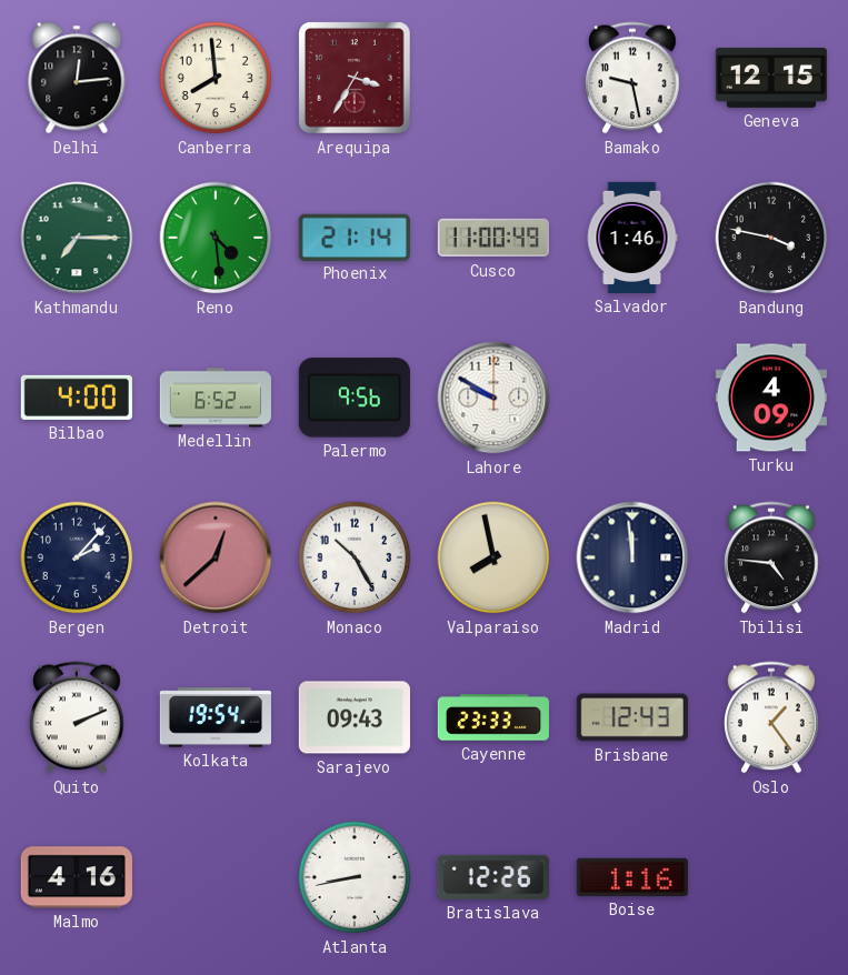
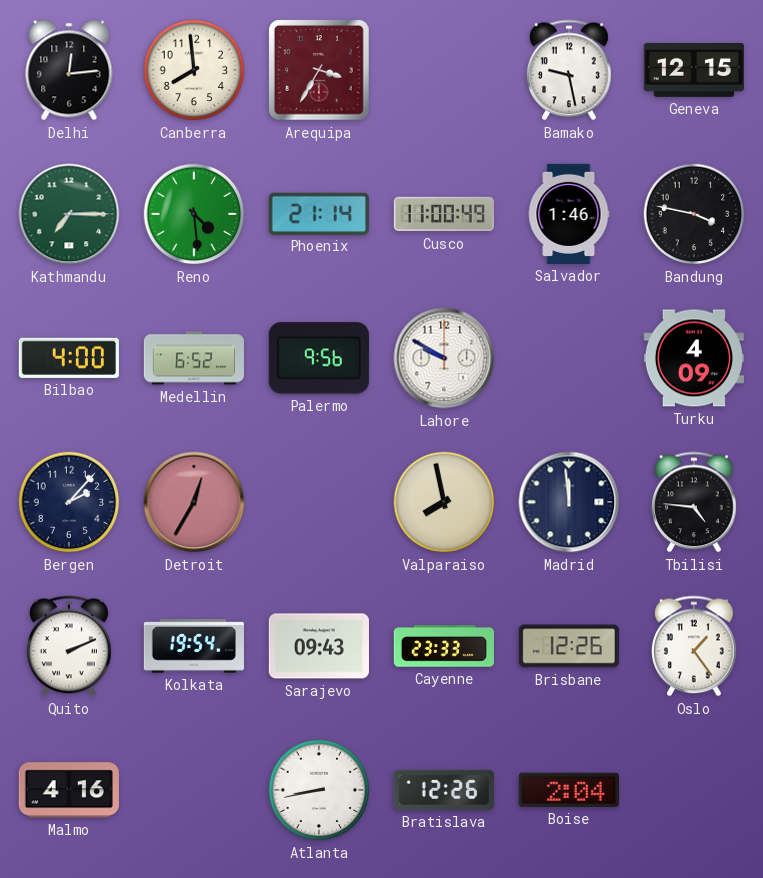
Detroit: 12:38 -> 12:35
Monaco: 10:25 -> none
Brisbane: 12:43 -> 12:26
Boise: 1:16 -> 2:04
